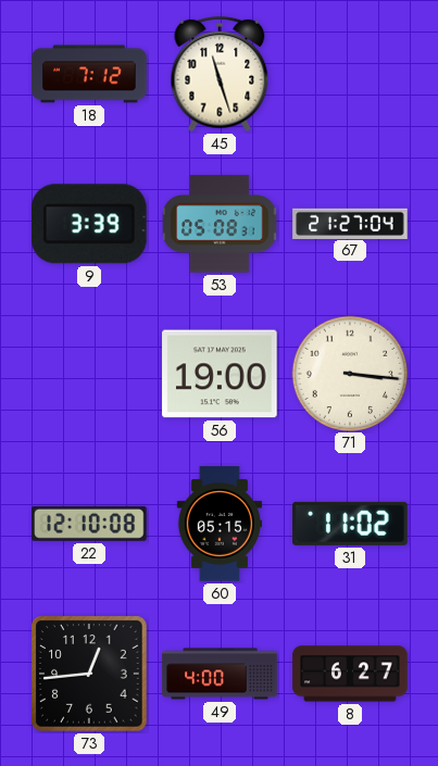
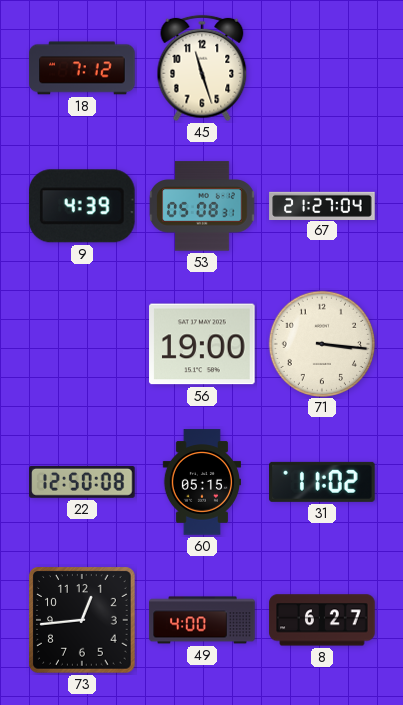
9: 3:39 -> 4:39
22: 12:10 -> 12:50
